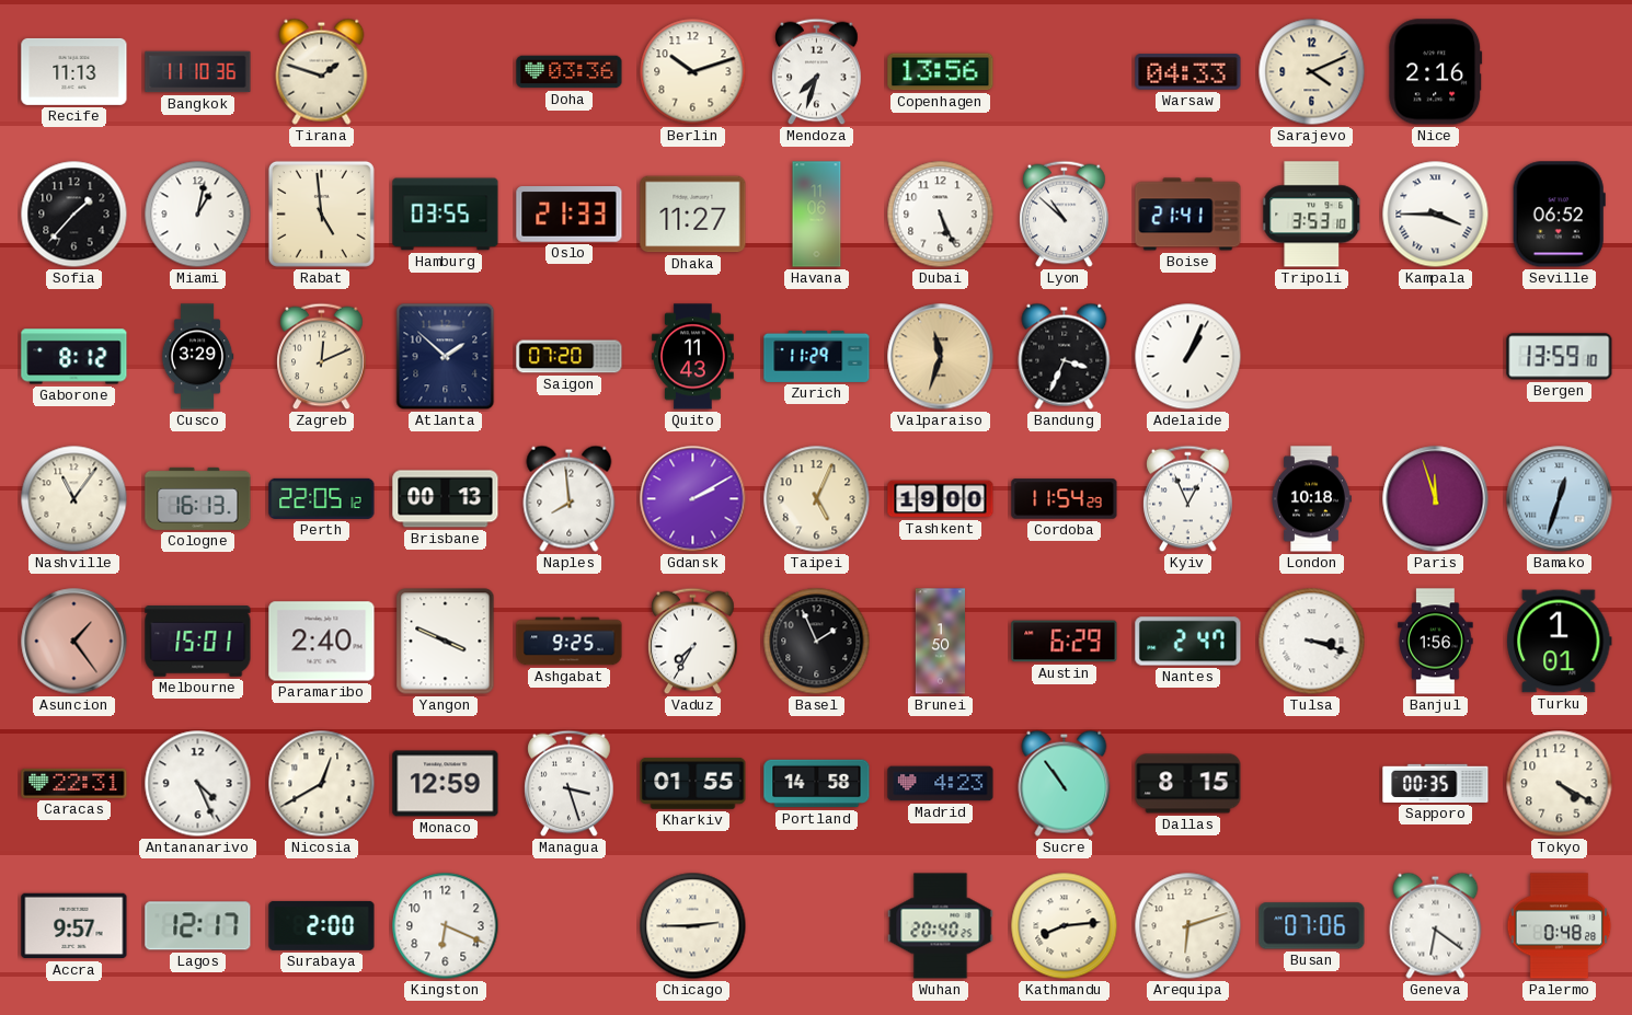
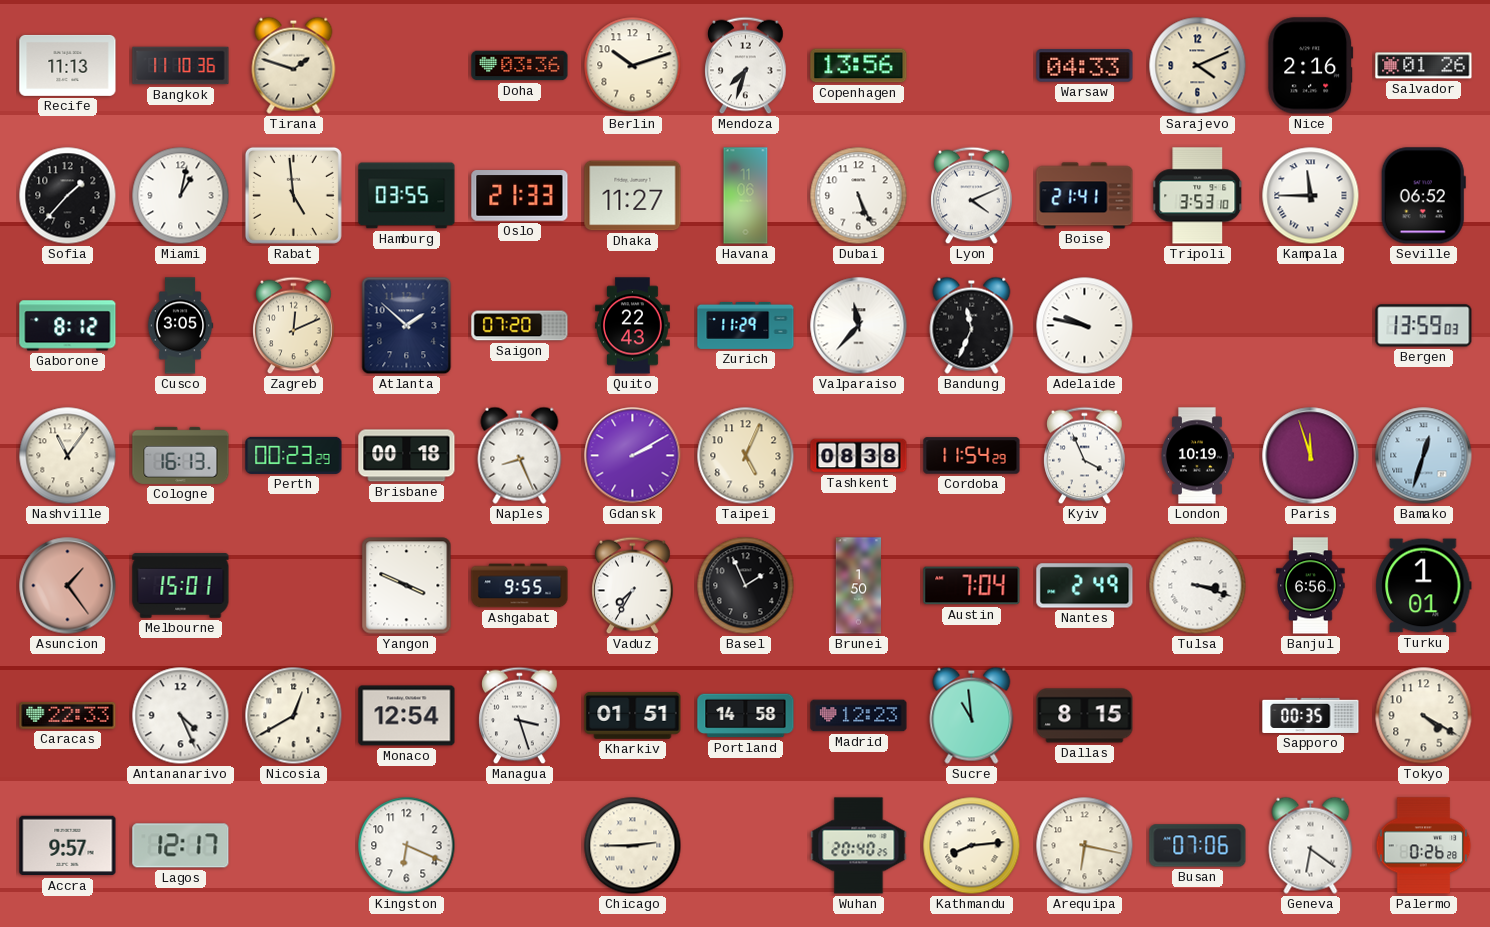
Salvador: none -> 01:26
Lyon: 10:52 -> 4:11
Kampala: 3:45 -> 11:45
Cusco: 3:29 -> 3:05
Quito: 11:43 -> 22:43
Valparaiso: 11:33 -> 11:37
Valparaiso dial: champagne -> white
Bandung: 3:34 -> 11:34
Adelaide: 1:04 -> 9:47
Bergen: 13:59:10 -> 13:59:03
Perth: 22:05 -> 00:23
Brisbane: 00:13 -> 00:18
Naples: 7:59 -> 8:26
Tashkent: 19:00 -> 08:38
Kyiv: 12:56 -> 3:56
London: 10:18 -> 10:19
Paramaribo: 2:40 -> none
Ashgabat: 9:25 -> 9:55
Austin: 6:29 -> 7:04
Nantes: 2:47 -> 2:49
Banjul: 1:56 -> 6:56
Caracas: 22:31 -> 22:33
Monaco: 12:59 -> 12:54
Kharkiv: 01:55 -> 01:51
Madrid: 4:23 -> 12:23
Sucre: 10:54 -> 10:59
Surabaya: 2:00 -> none
Arequipa: 6:12 -> 6:17
Palermo: 0:48 -> 0:26
